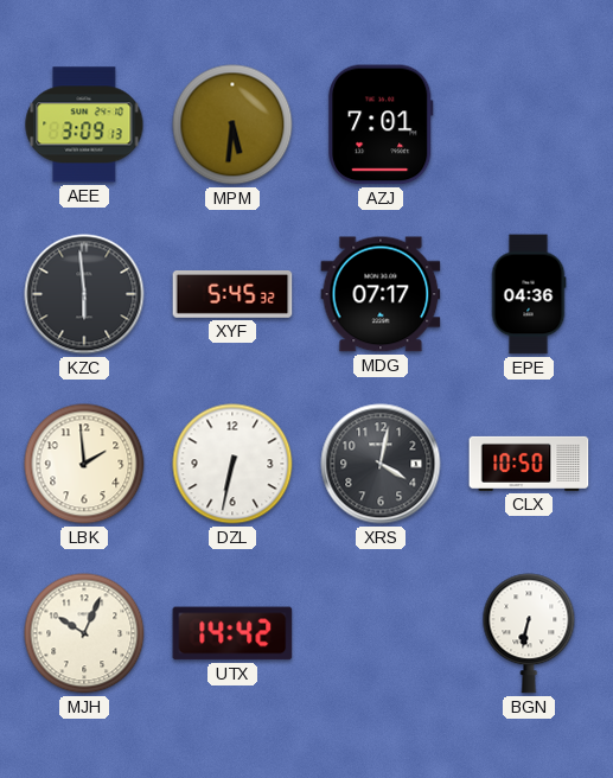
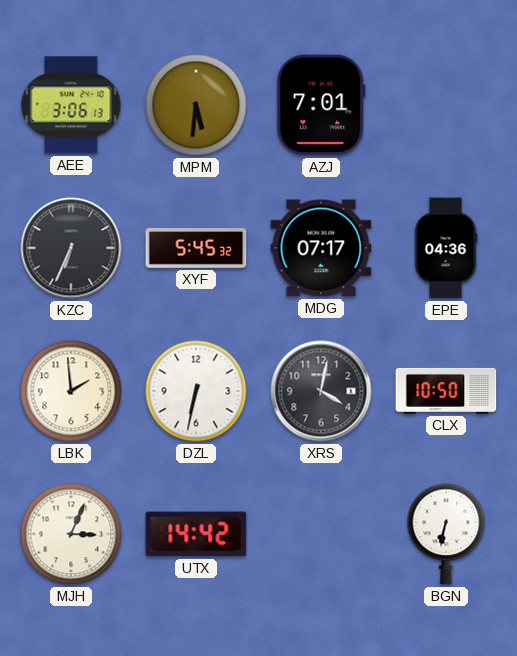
AEE: 3:09 -> 3:06
KZC: 5:59 -> 6:34
MJH: 10:04 -> 3:04
